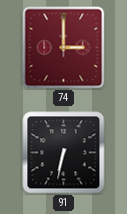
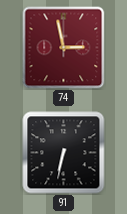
74: 3:00 -> 2:58
